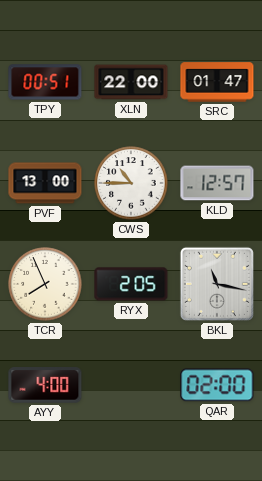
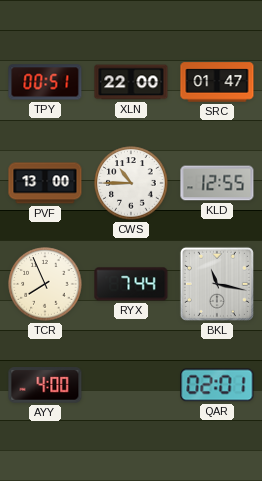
KLD: 12:57 -> 12:55
RYX: 2:05 -> 7:44
QAR: 02:00 -> 02:01
